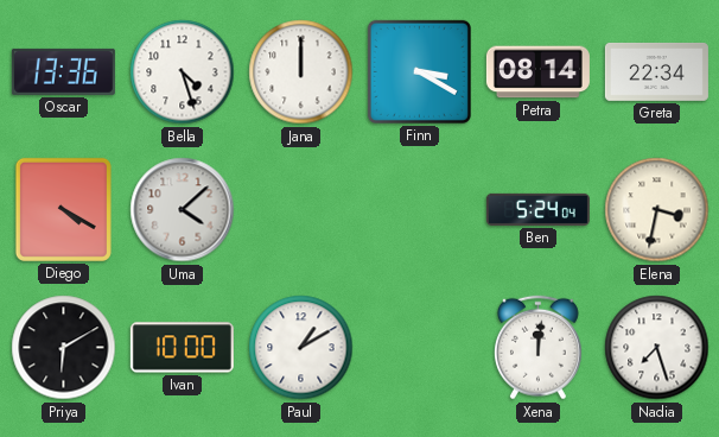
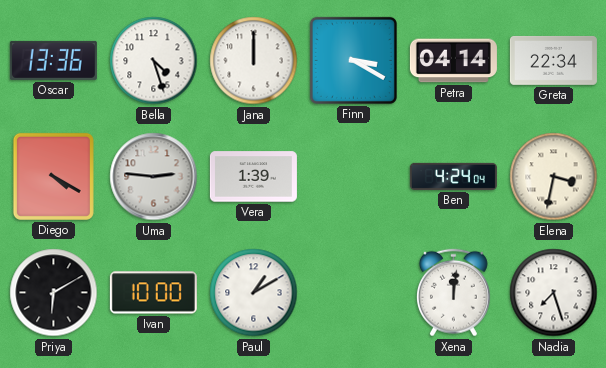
Petra: 08:14 -> 04:14
Uma: 4:08 -> 2:46
Vera: none -> 1:39
Ben: 5:24 -> 4:24
